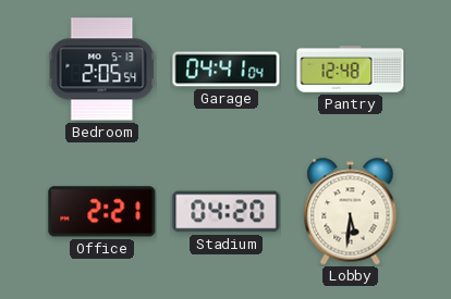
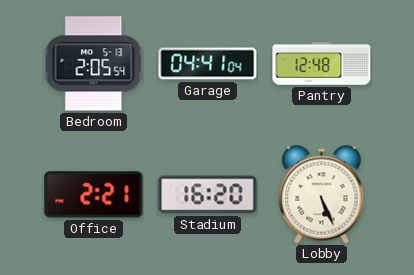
Stadium: 04:20 -> 16:20
Lobby: 5:31 -> 5:26
